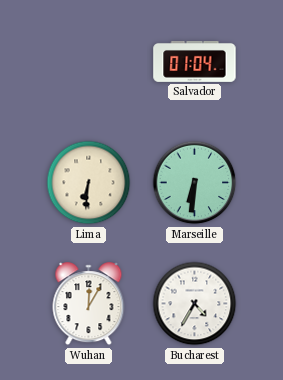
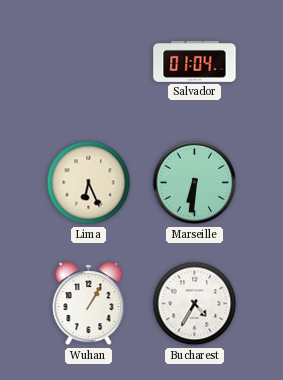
Lima: 6:31 -> 6:26
Wuhan: 12:05 -> 1:05
